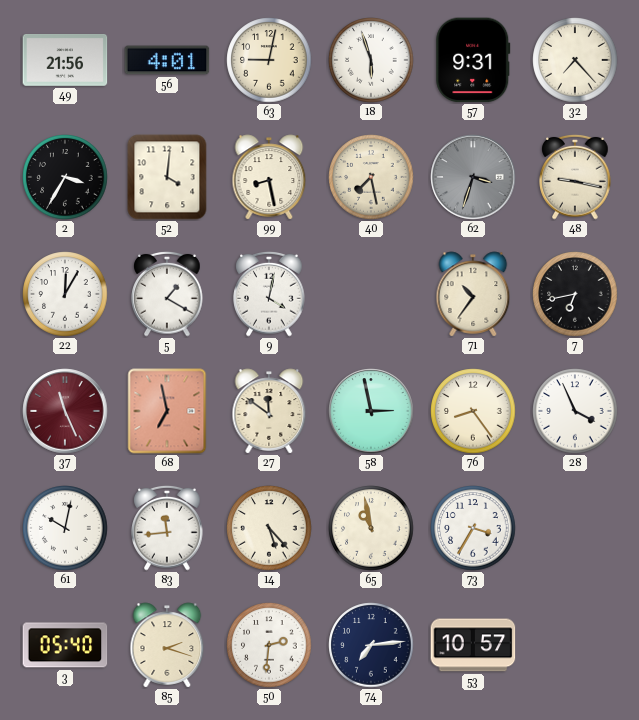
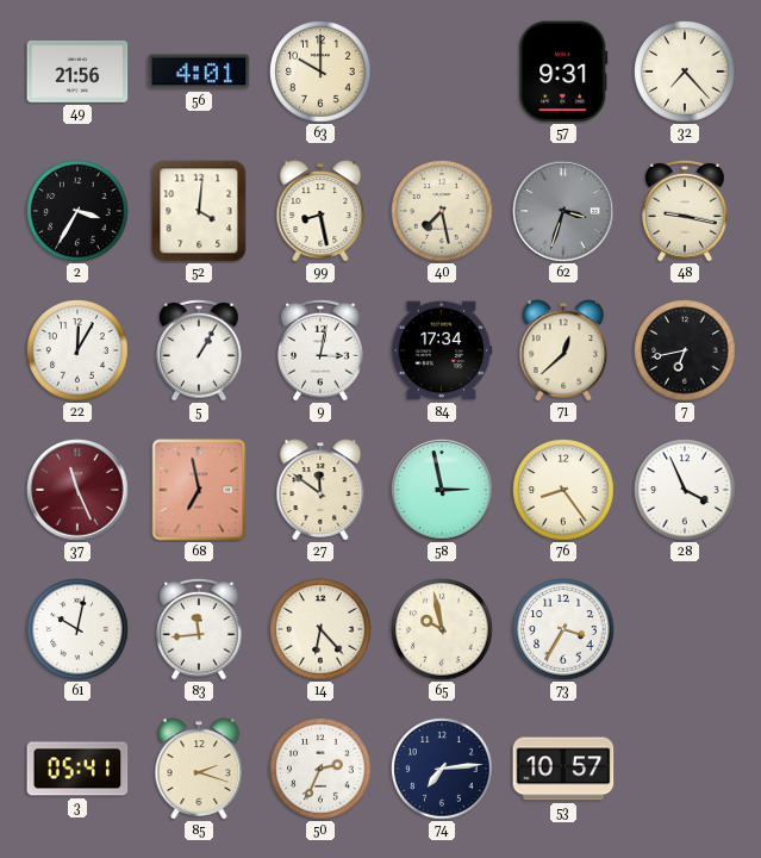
63: 9:02 -> 10:00
18: 5:57 -> none
5: 1:20 -> 1:05
9: 4:02 -> 3:02
84: none -> 17:34
71: 10:36 -> 12:38
14: 5:23 -> 6:23
65: 10:58 -> 9:58
3: 05:40 -> 05:41
50: 2:31 -> 2:34
